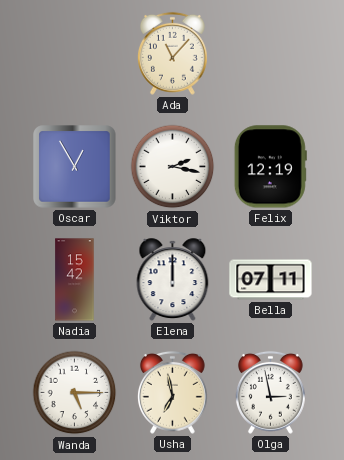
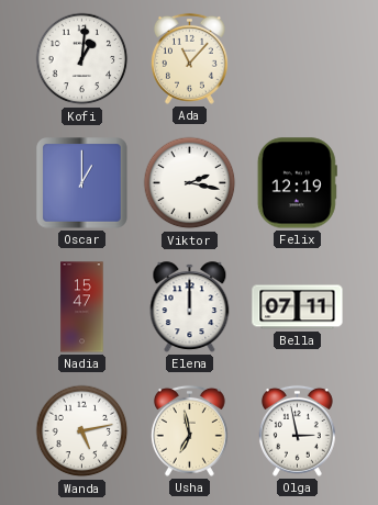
Kofi: none -> 1:01
Oscar: 12:55 -> 1:00
Nadia: 15:42 -> 15:47
Wanda: 5:15 -> 5:13
